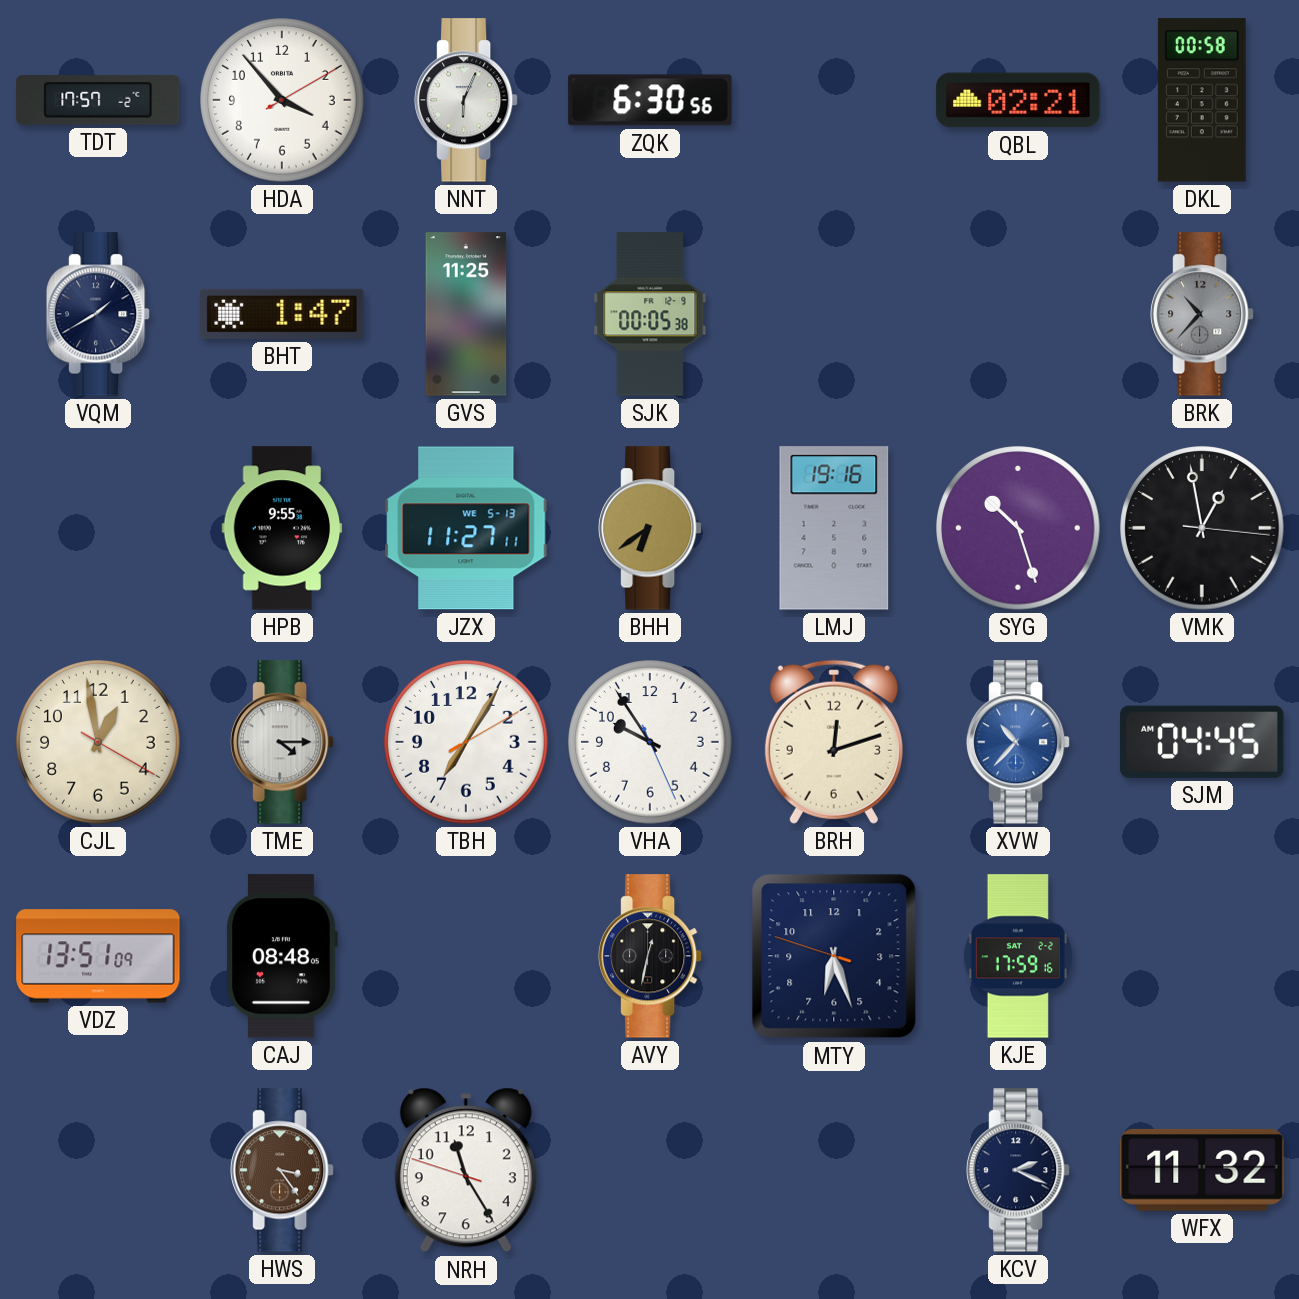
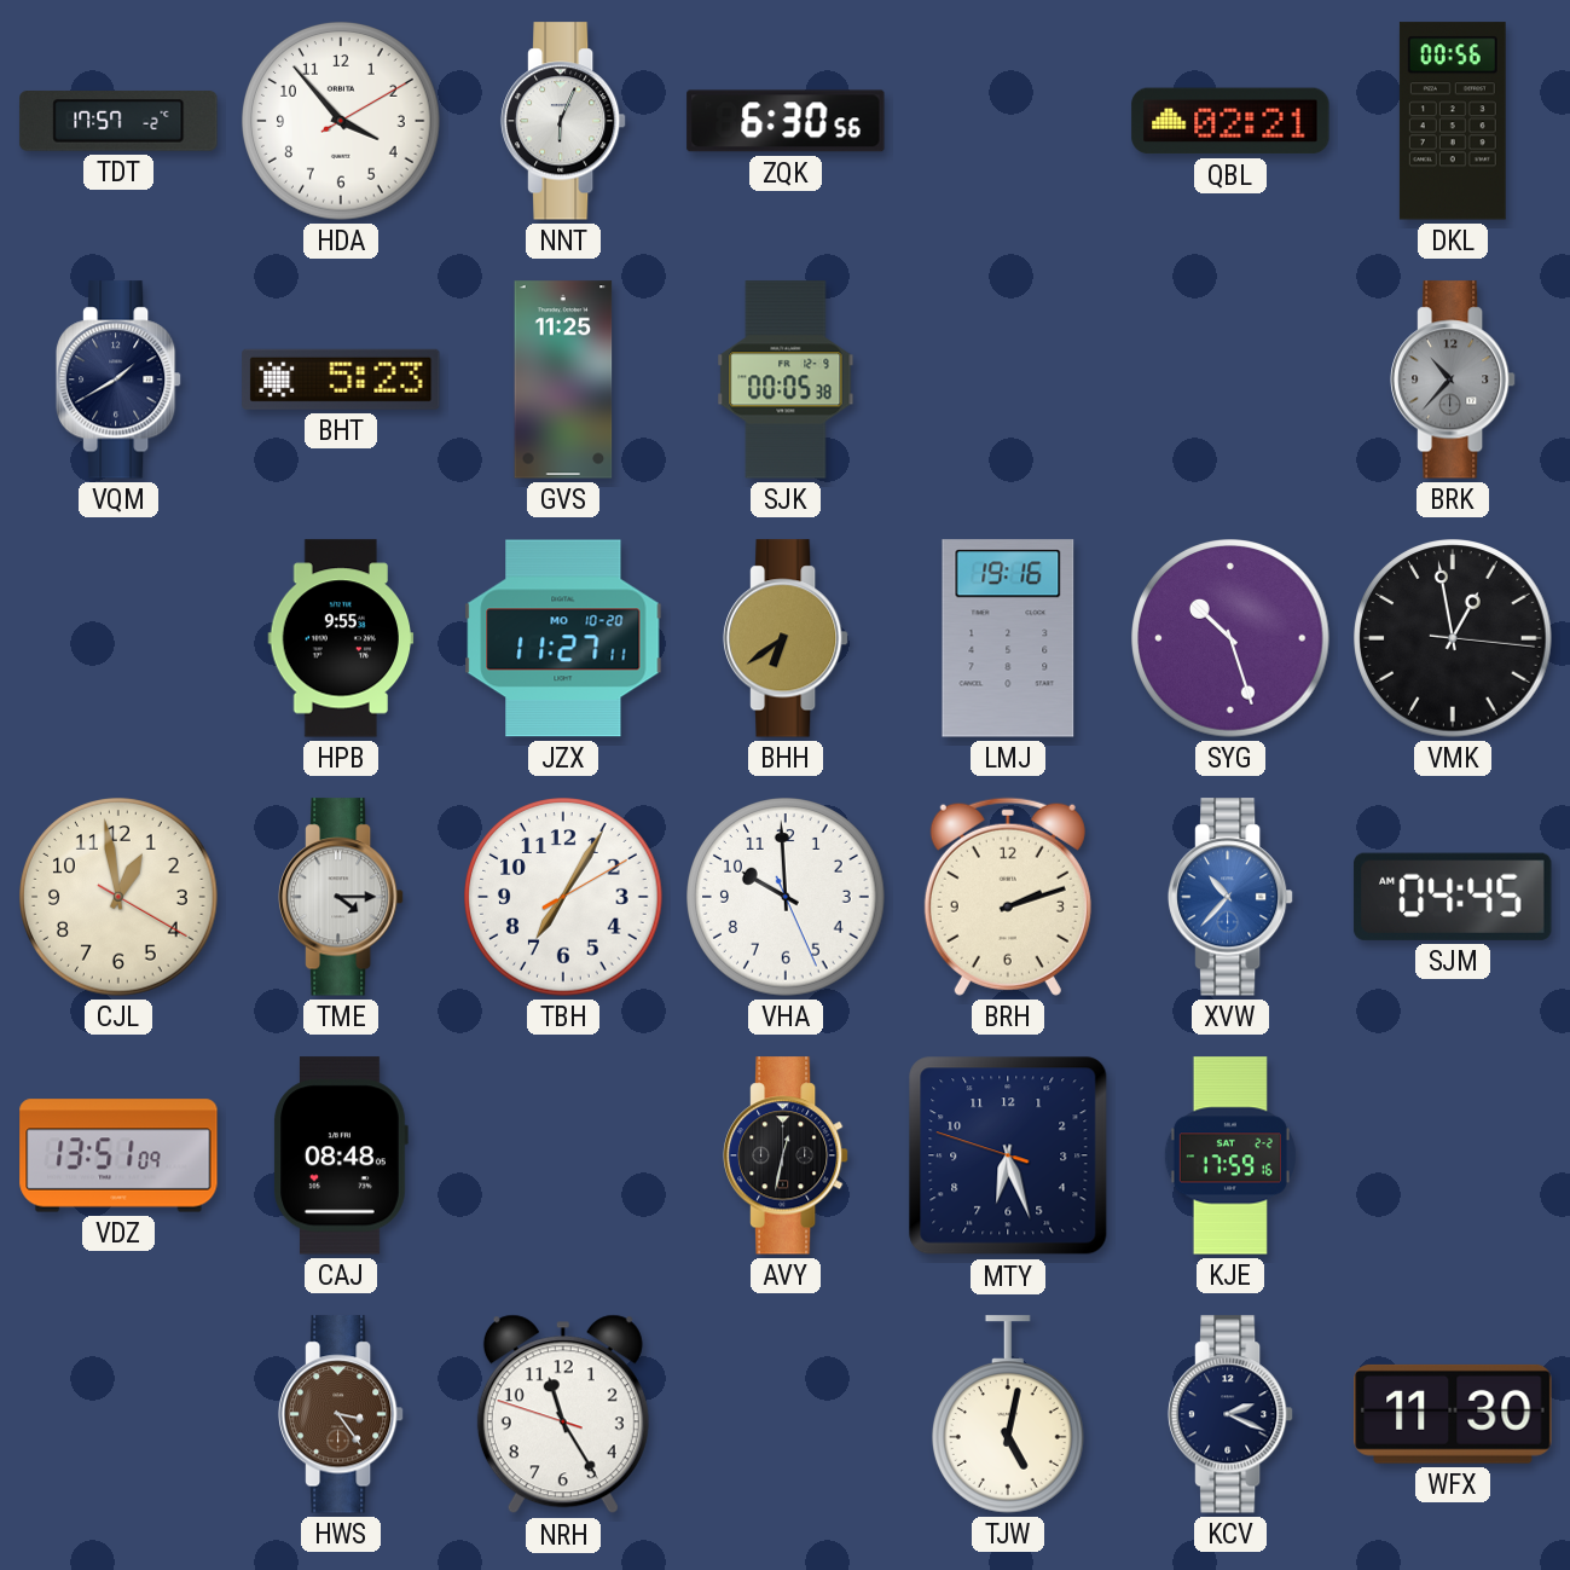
DKL: 00:58 -> 00:56
BHT: 1:47 -> 5:23
JZX date: WE 5-13 -> MO 10-20
VHA: 9:54 -> 9:59
BRH: 12:12 -> 2:12
TJW: none -> 5:02
WFX: 11:32 -> 11:30
